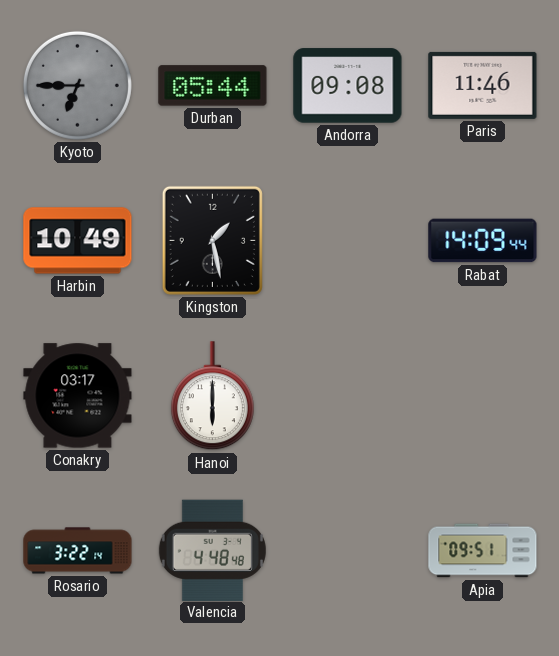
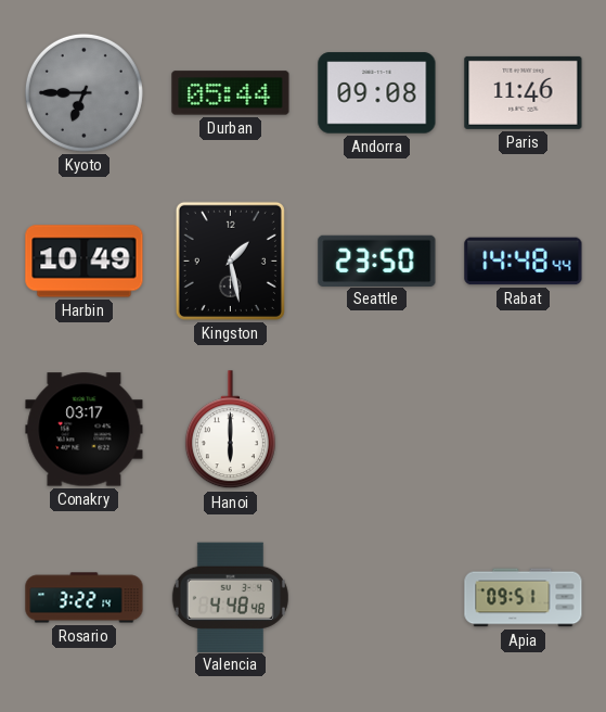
Seattle: none -> 23:50
Rabat: 14:09 -> 14:48
